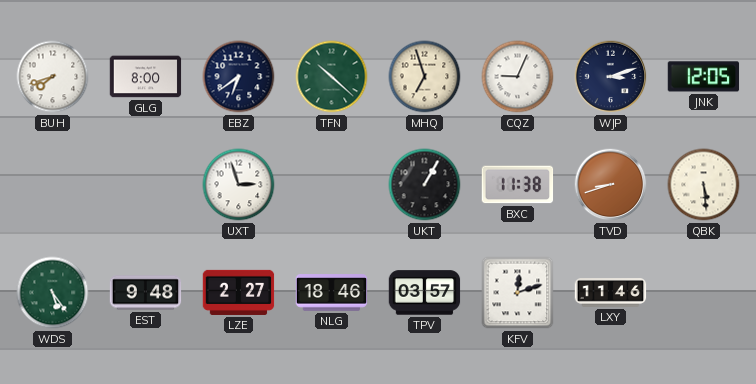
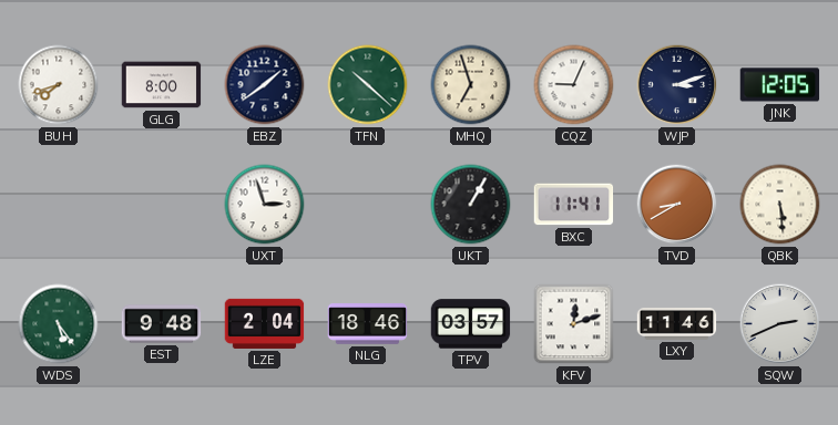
EBZ: 6:39 -> 1:39
BXC: 11:38 -> 11:41
TVD: 8:42 -> 8:40
LZE: 2:27 -> 2:04
SQW: none -> 2:41
